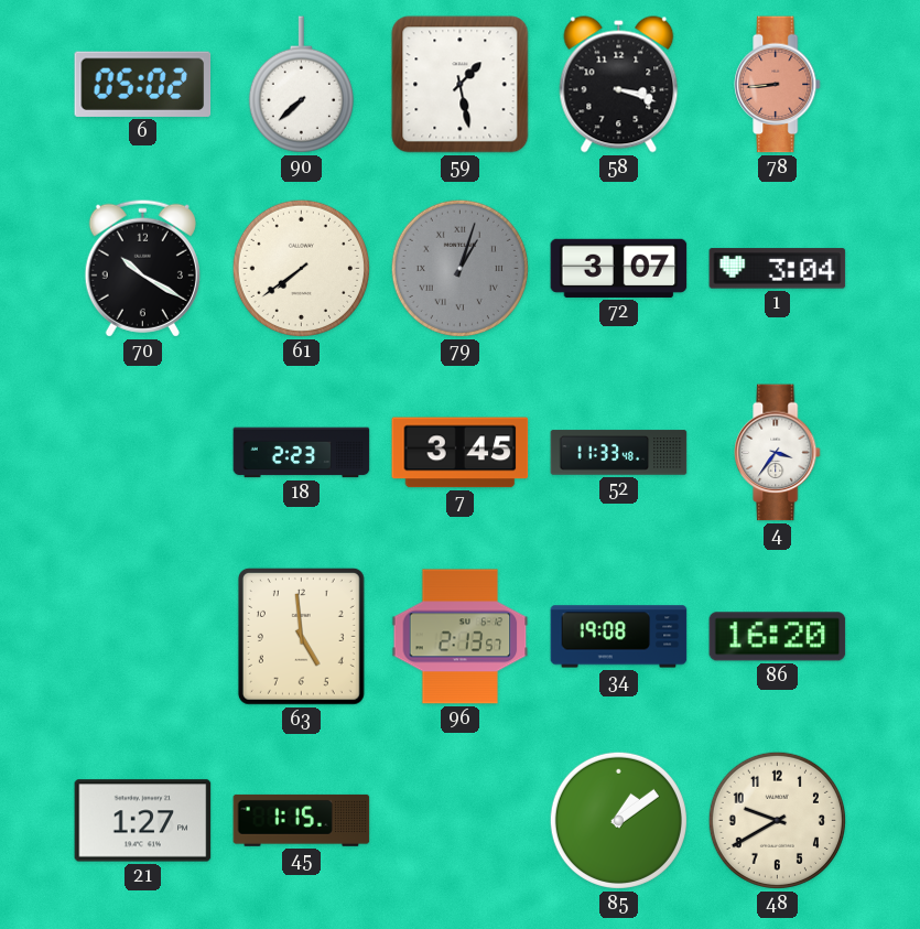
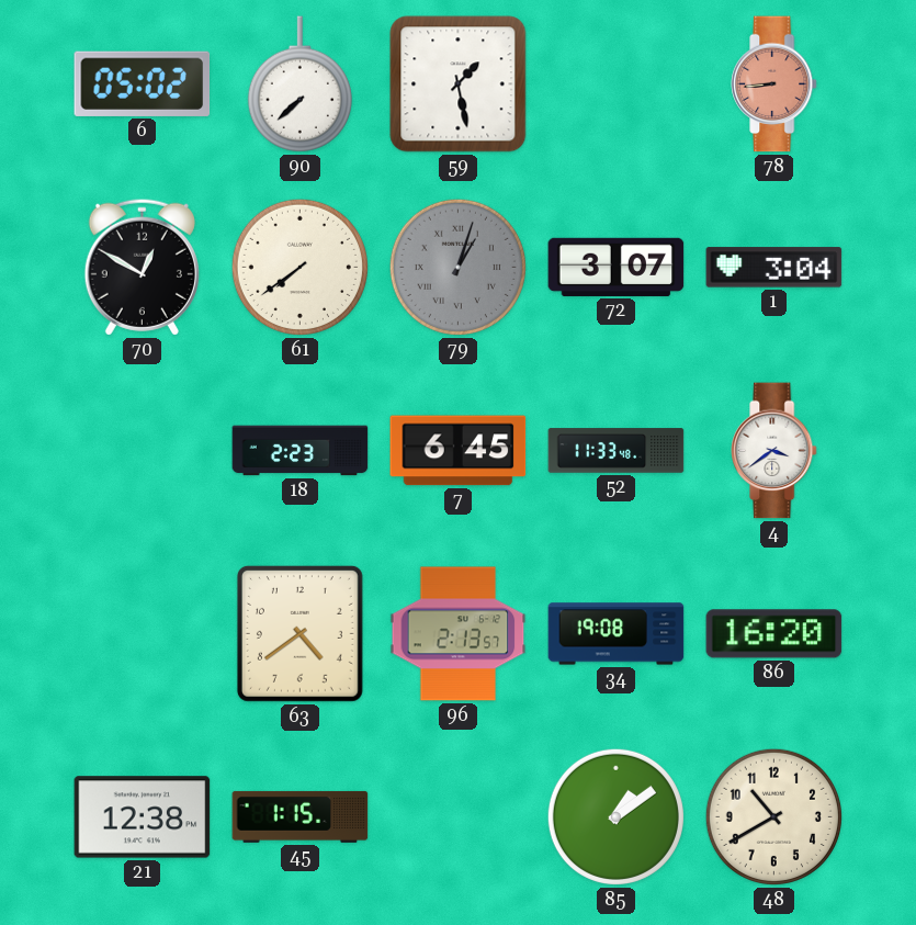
58: 3:18 -> none
70: 10:20 -> 12:50
7: 3:45 -> 6:45
4: 3:36 -> 3:39
63: 4:59 -> 4:39
21: 1:27 -> 12:38
48: 9:40 -> 10:40
